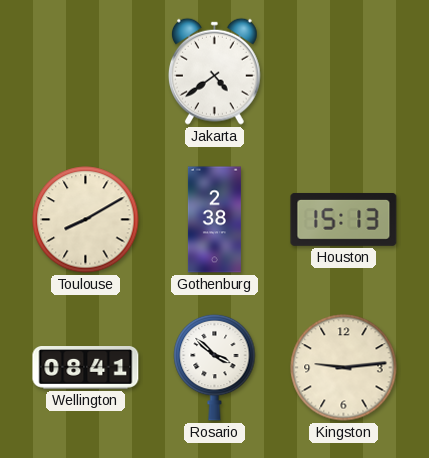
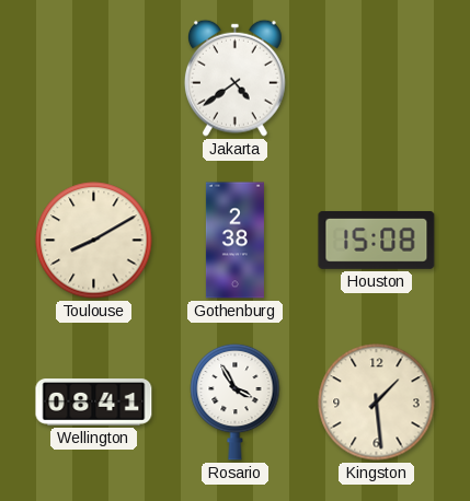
Houston: 15:13 -> 15:08
Rosario: 3:52 -> 3:55
Kingston: 9:14 -> 1:29
